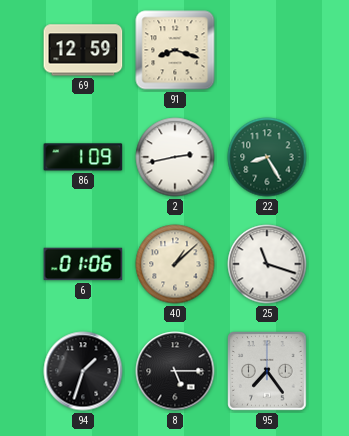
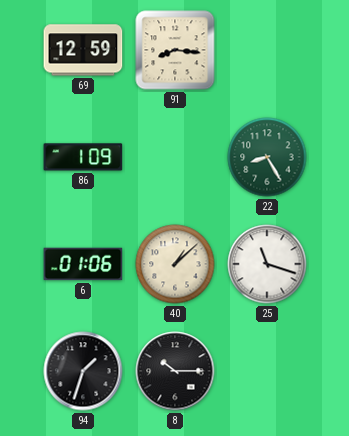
91: 8:18 -> 8:16
2: 2:43 -> none
8: 5:15 -> 10:15
95: 7:24 -> none
